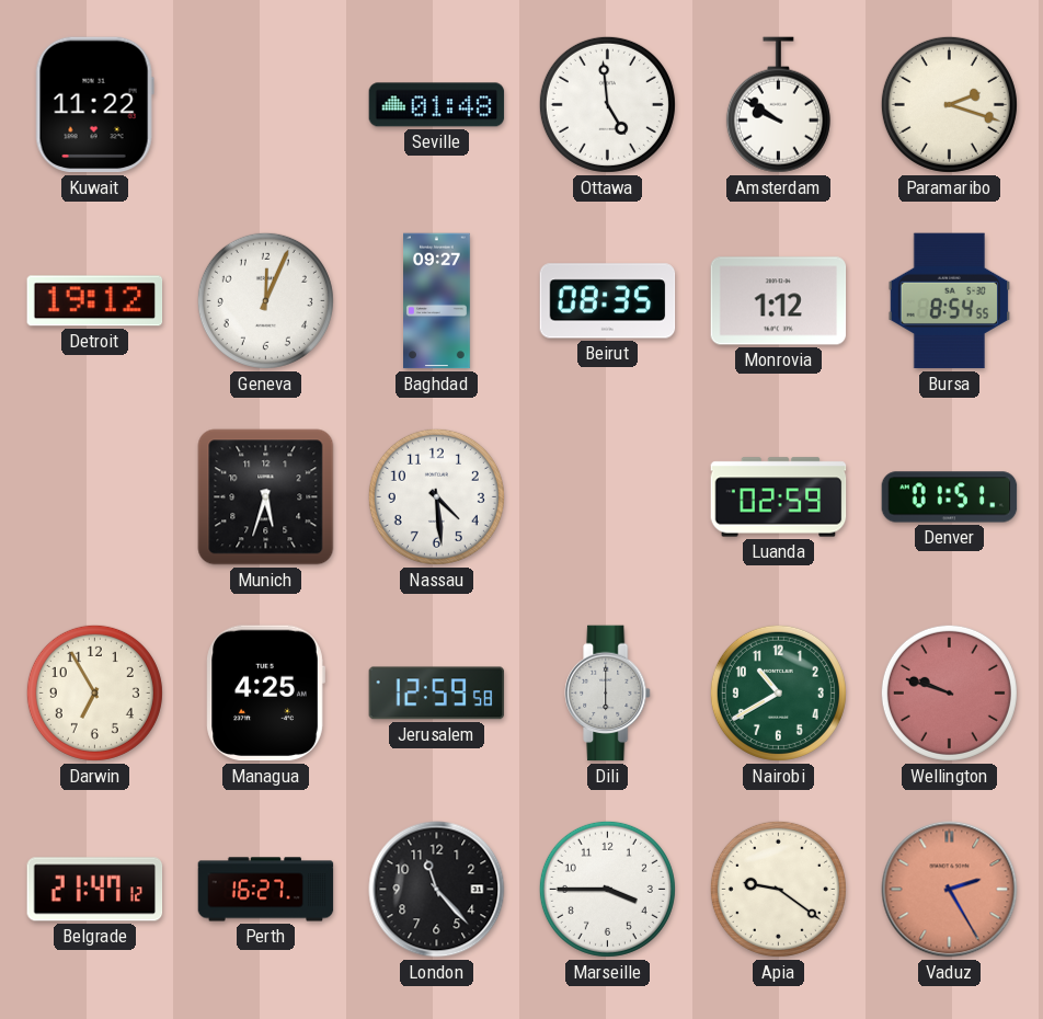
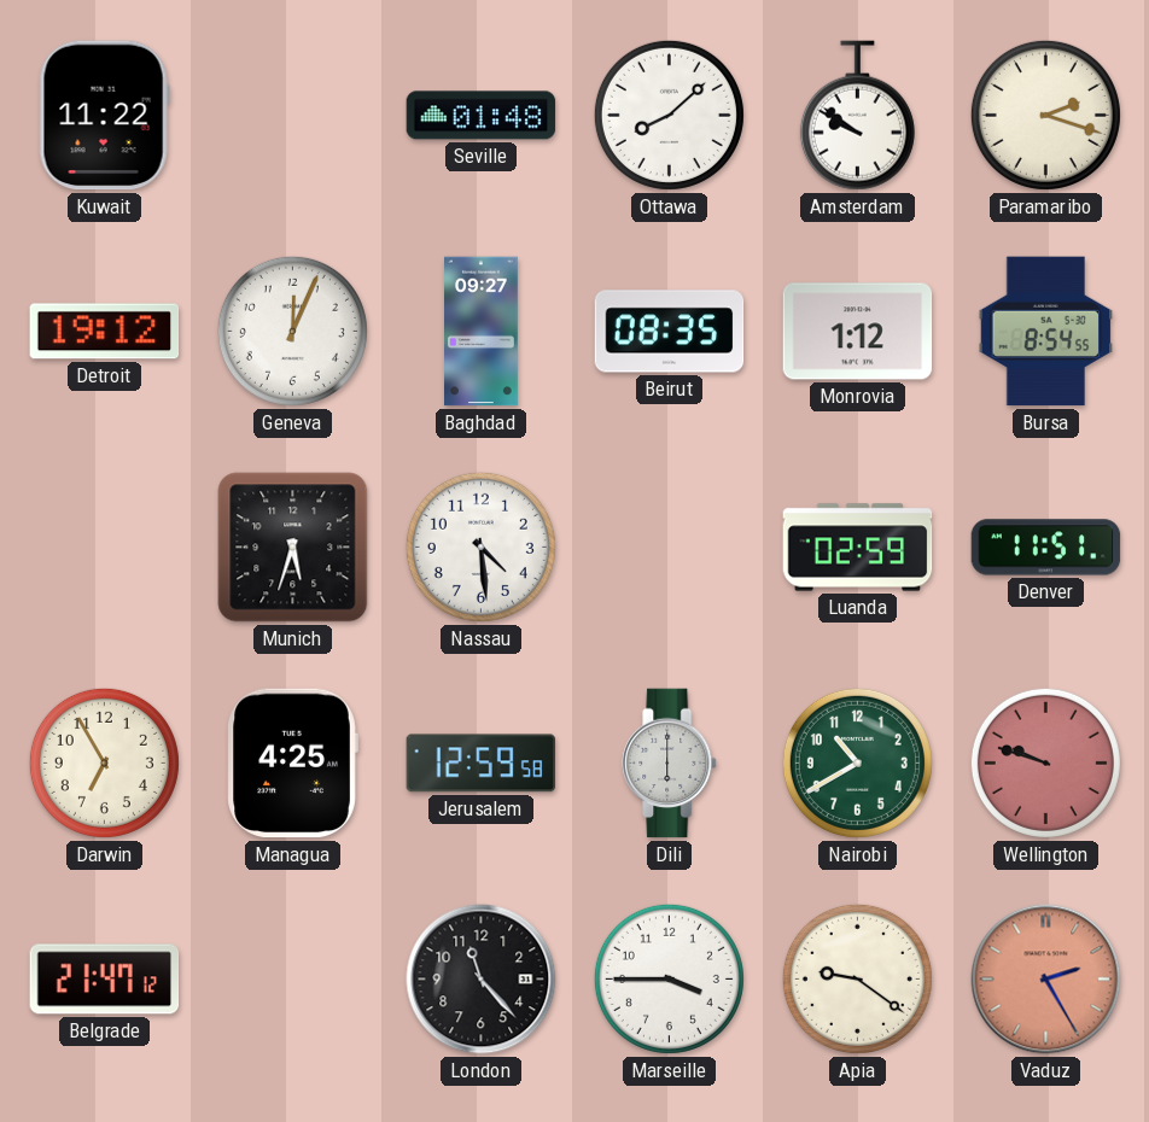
Ottawa: 4:59 -> 8:08
Denver: 01:51 -> 11:51
Perth: 16:27 -> none
